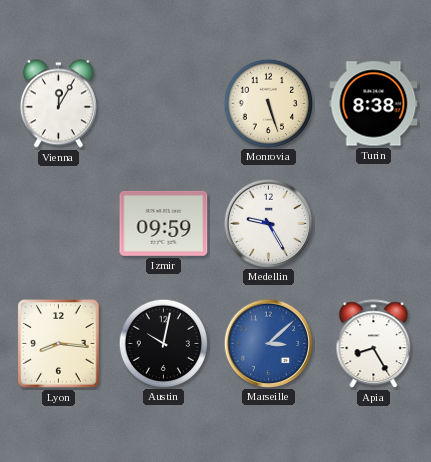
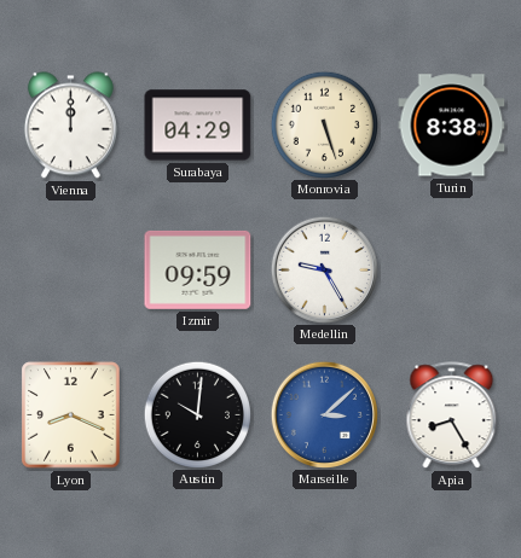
Vienna: 12:05 -> 12:00
Surabaya: none -> 04:29
Lyon: 8:16 -> 8:19
Austin: 10:02 -> 10:01
